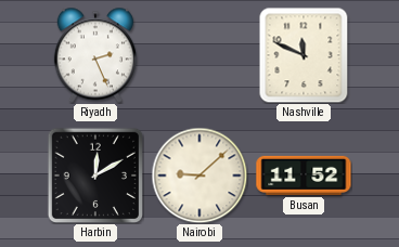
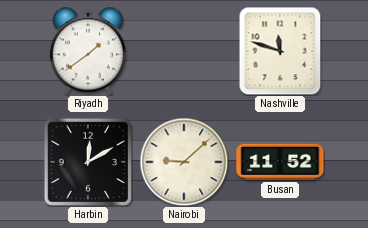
Riyadh: 2:26 -> 1:39
Nashville: 11:49 -> 11:48
